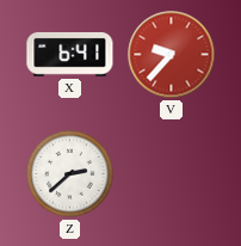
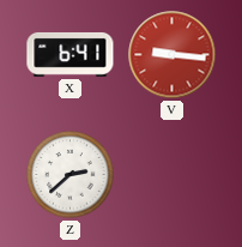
V: 9:37 -> 9:16
